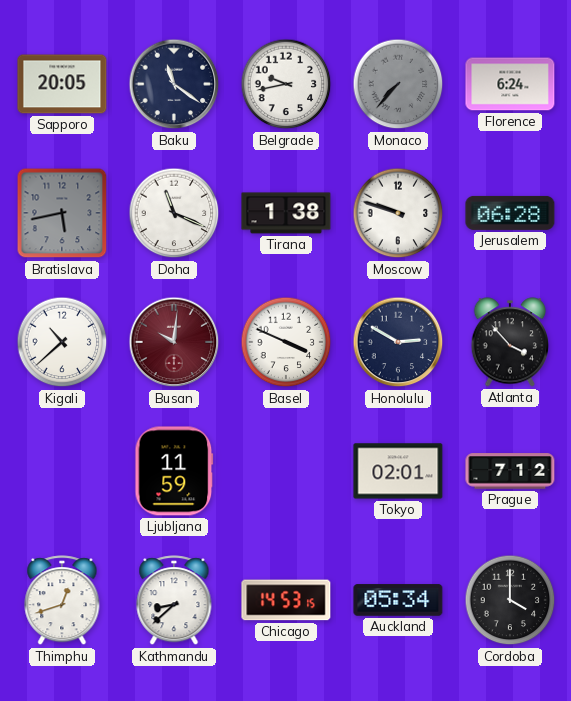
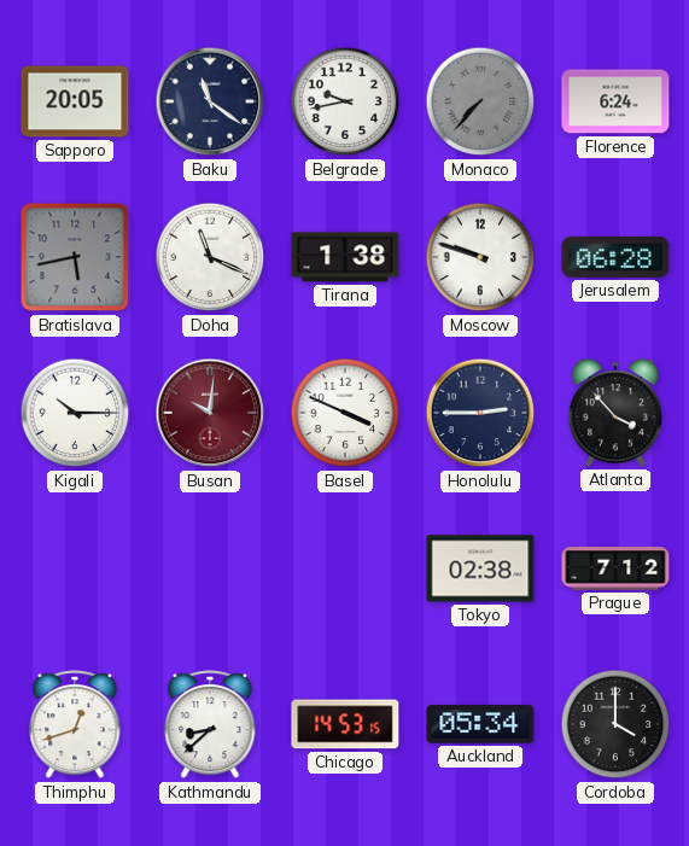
Kigali: 10:38 -> 10:15
Honolulu: 2:50 -> 2:45
Ljubljana: 11:59 -> none
Tokyo: 02:01 -> 02:38
